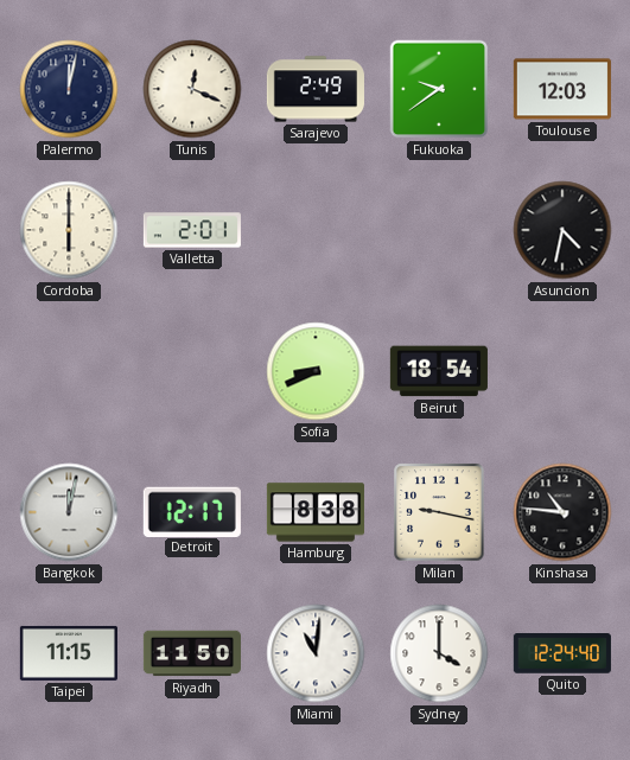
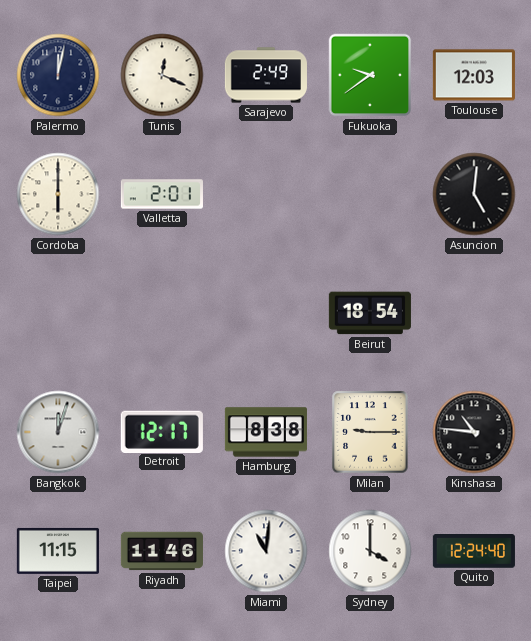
Asuncion: 4:32 -> 5:01
Sofia: 8:41 -> none
Bangkok: 12:02 -> 12:03
Milan: 9:17 -> 9:15
Riyadh: 11:50 -> 11:46
